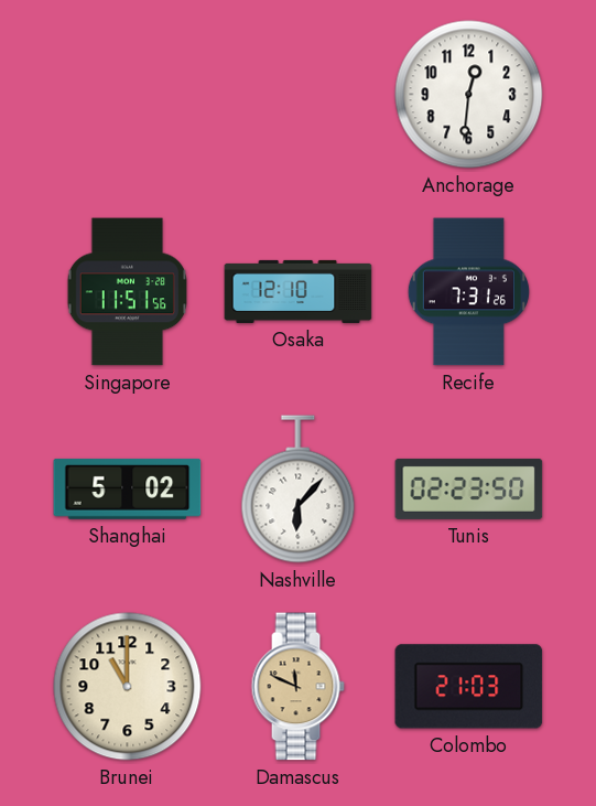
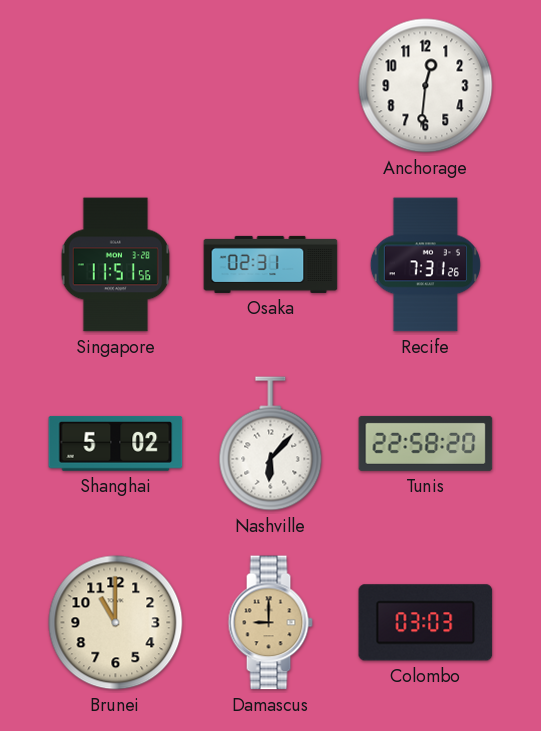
Osaka: 12:10 -> 02:31
Tunis: 02:23 -> 22:58
Damascus: 11:49 -> 9:00
Colombo: 21:03 -> 03:03
